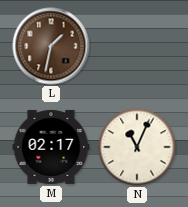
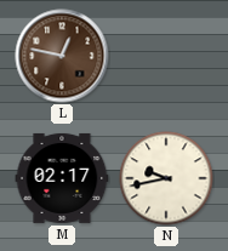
L: 1:32 -> 12:47
N: 11:04 -> 9:43
